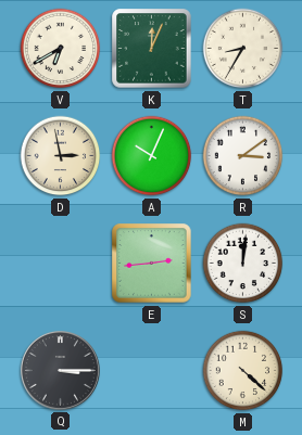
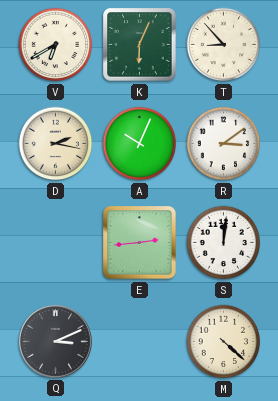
K: 12:04 -> 6:04
T: 8:35 -> 8:53
D: 2:58 -> 2:17
Q: 3:15 -> 3:11
